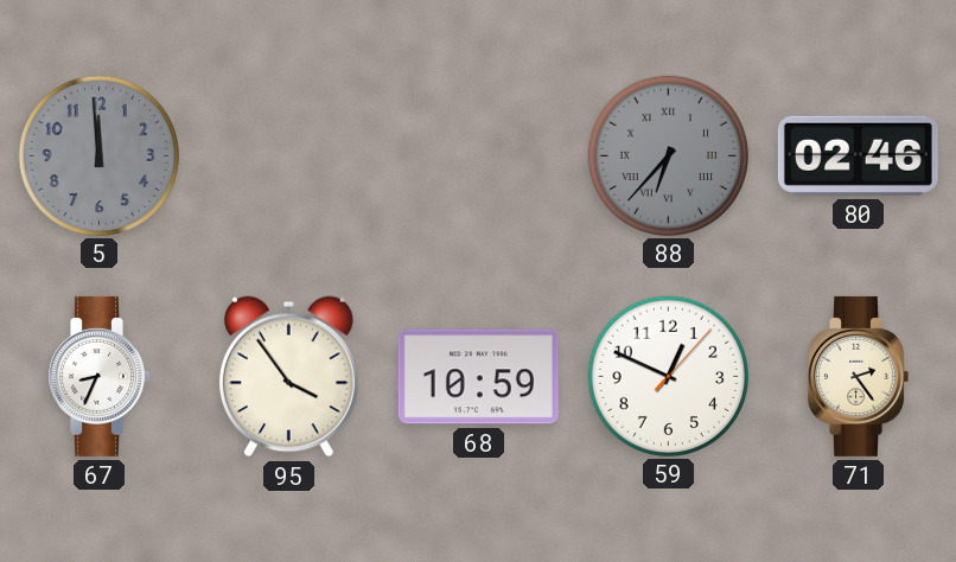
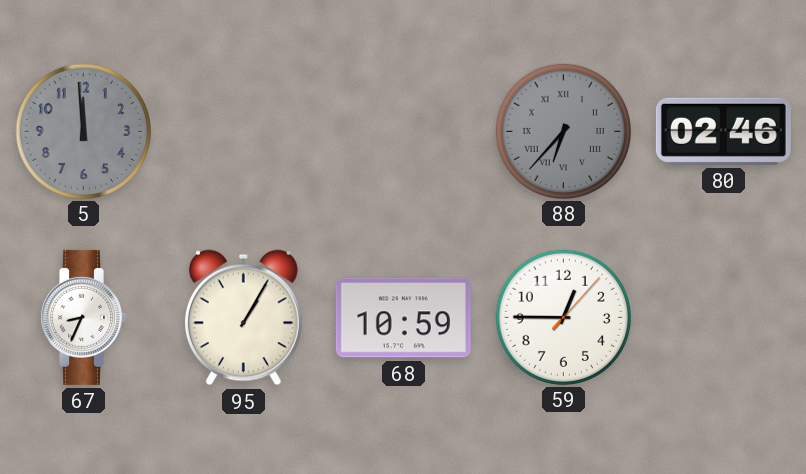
95: 3:54 -> 1:05
59: 12:49 -> 12:45
71: 2:24 -> none
